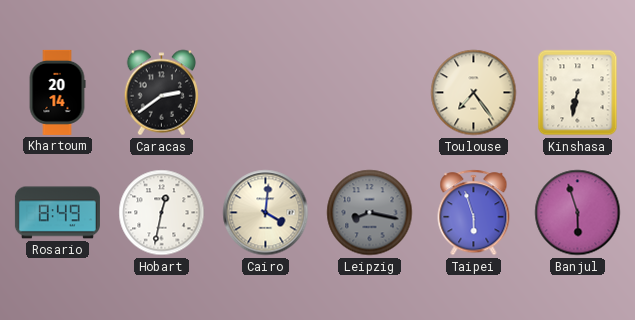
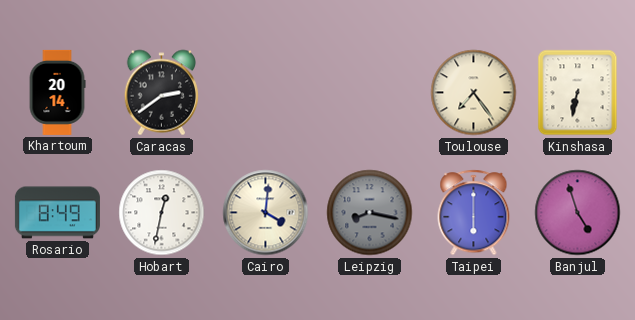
Taipei: 5:57 -> 6:00
Banjul: 5:57 -> 4:57
